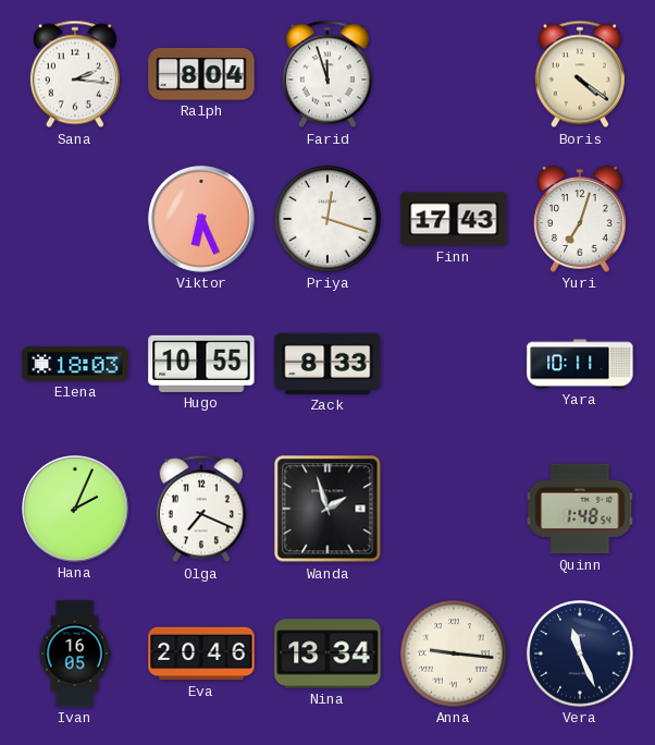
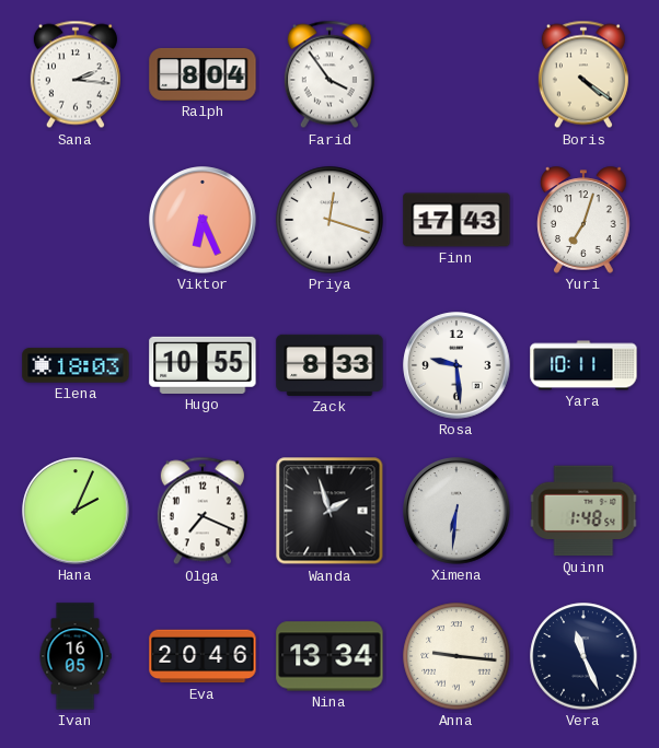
Farid: 11:57 -> 3:54
Rosa: none -> 9:29
Ximena: none -> 6:31
